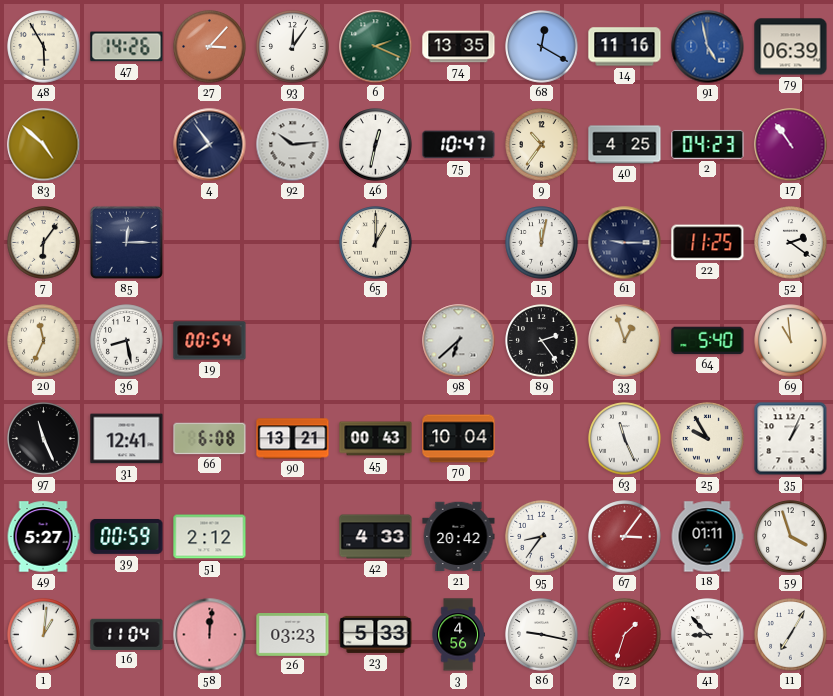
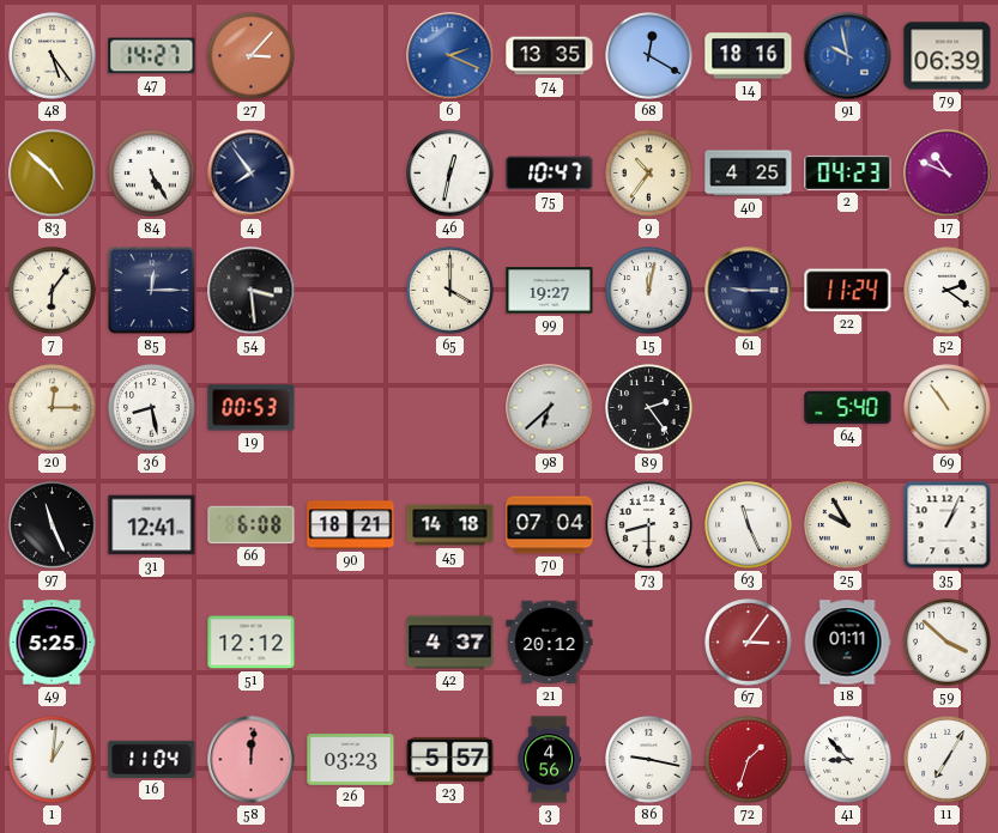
48: 5:55 -> 5:24
47: 14:26 -> 14:27
93: 12:06 -> none
6 dial: green -> blue
14: 11:16 -> 18:16
91: 4:58 -> 9:58
84: none -> 5:25
92: 10:14 -> none
17: 10:54 -> 10:49
54: none -> 3:29
65: 1:00 -> 4:00
99: none -> 19:27
22: 11:25 -> 11:24
20: 11:34 -> 12:15
19: 00:54 -> 00:53
33: 12:57 -> none
69: 10:59 -> 10:54
90: 13:21 -> 18:21
45: 00:43 -> 14:18
70: 10:04 -> 07:04
73: none -> 8:30
49: 5:27 -> 5:25
39: 00:59 -> none
51: 2:12 -> 12:12
42: 4:33 -> 4:37
21: 20:42 -> 20:12
95: 8:36 -> none
59: 3:57 -> 3:52
23: 5:33 -> 5:57
